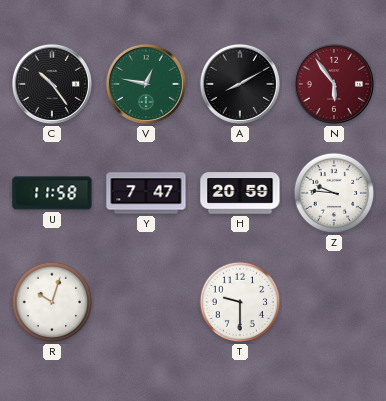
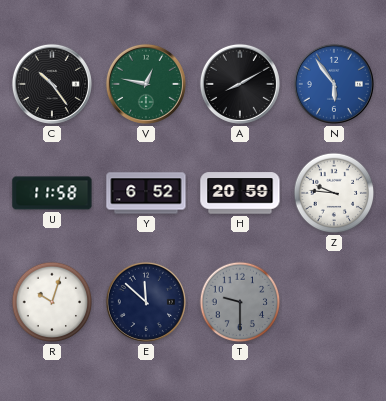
N dial: burgundy -> blue
Y: 7:47 -> 6:52
E: none -> 11:52
T dial: white -> grey
